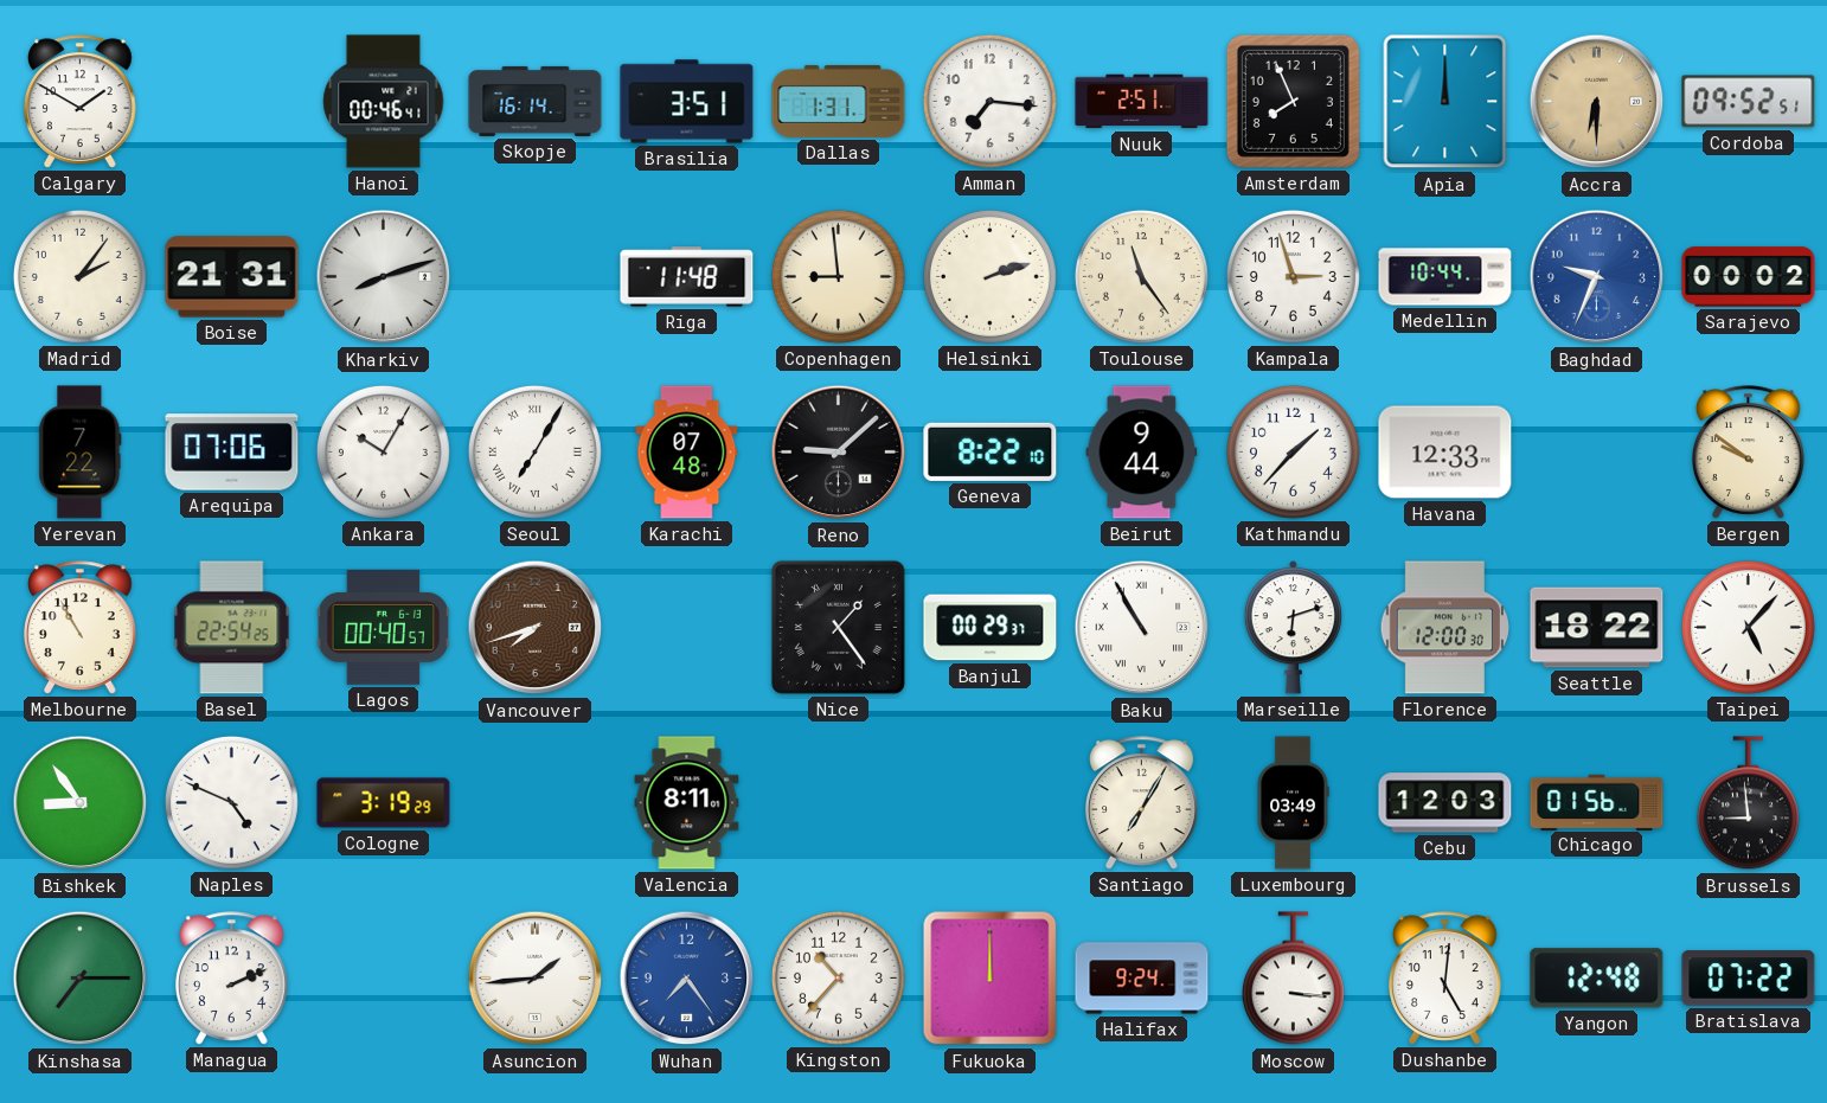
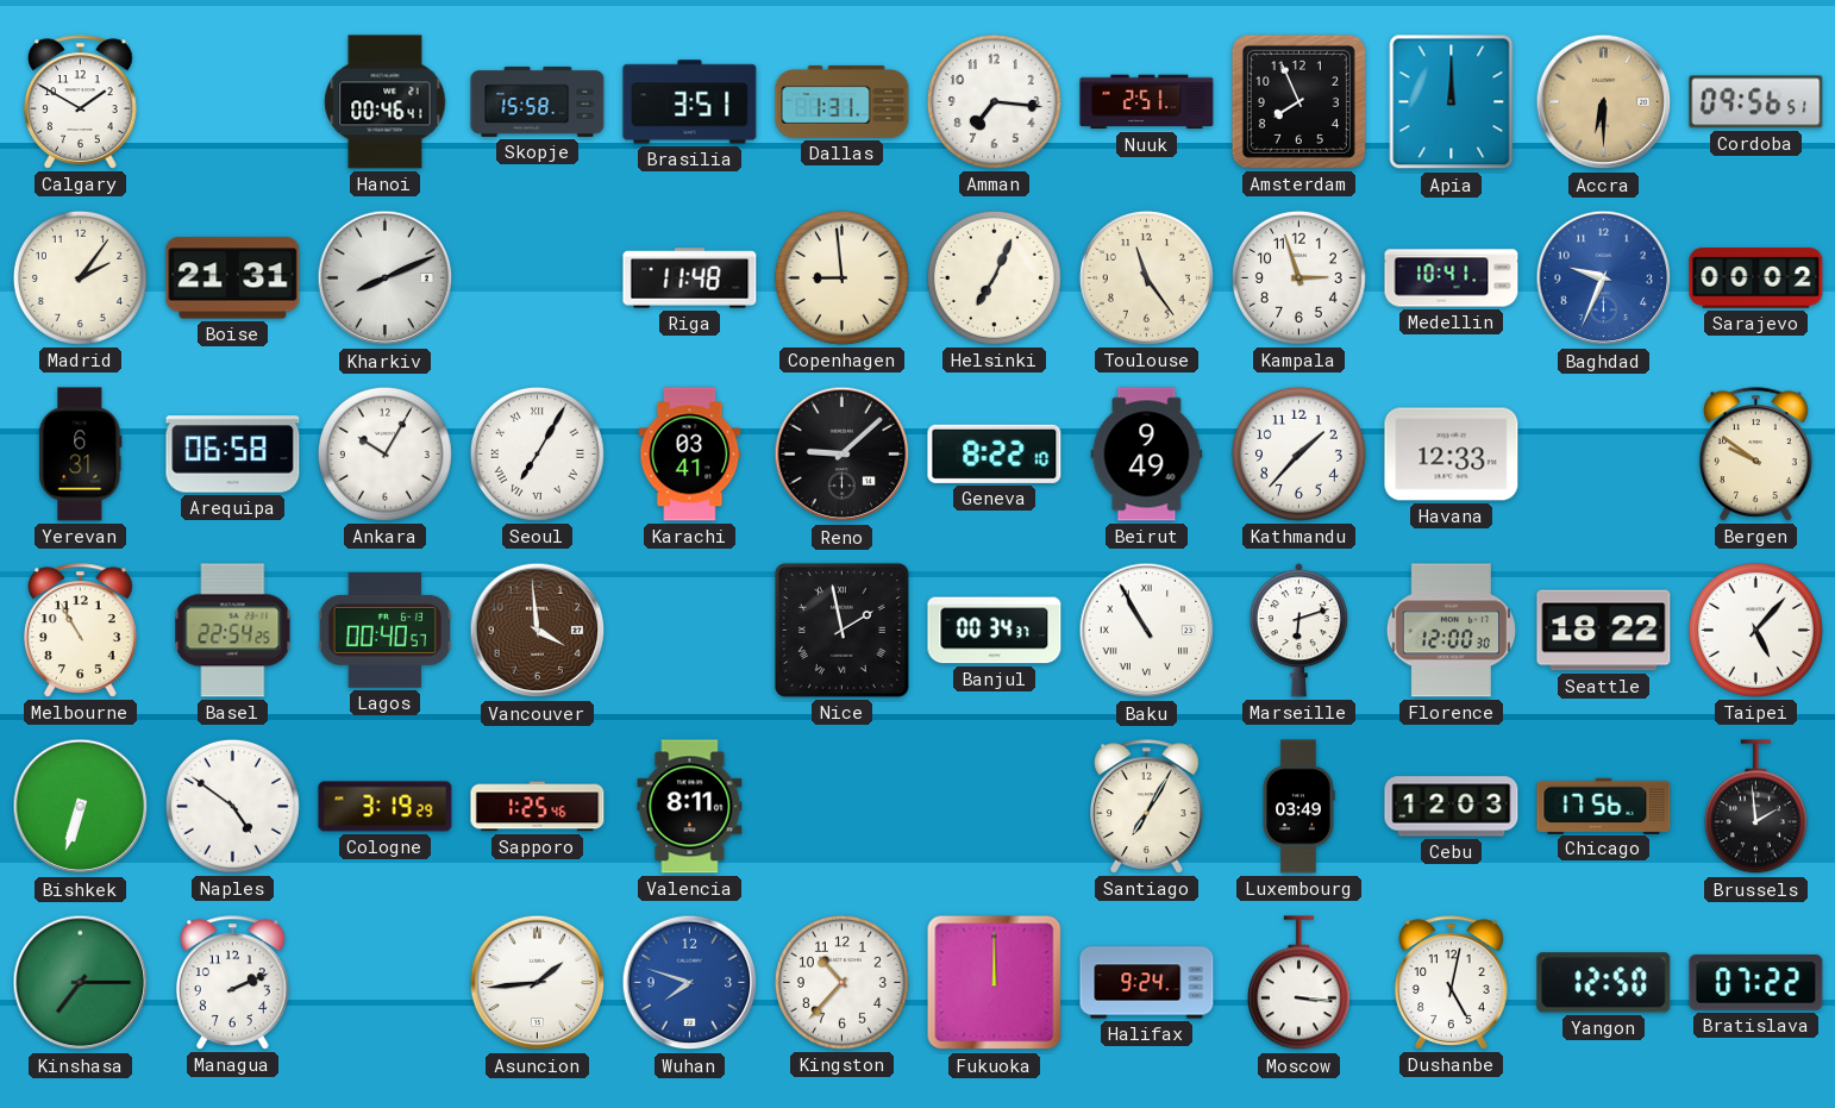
Skopje: 16:14 -> 15:58
Cordoba: 09:52 -> 09:56
Kharkiv: 8:12 -> 8:11
Helsinki: 2:12 -> 7:04
Medellin: 10:44 -> 10:41
Yerevan: 7:22 -> 6:31
Arequipa: 07:06 -> 06:58
Karachi: 07:48 -> 03:41
Beirut: 9:44 -> 9:49
Vancouver: 7:42 -> 3:59
Nice: 1:24 -> 1:58
Banjul: 00:29 -> 00:34
Bishkek: 8:54 -> 6:33
Naples: 4:49 -> 4:51
Sapporo: none -> 1:25
Chicago: 01:56 -> 17:56
Brussels: 8:59 -> 1:59
Wuhan: 7:24 -> 7:48
Dushanbe: 5:01 -> 5:02
Yangon: 12:48 -> 12:50
